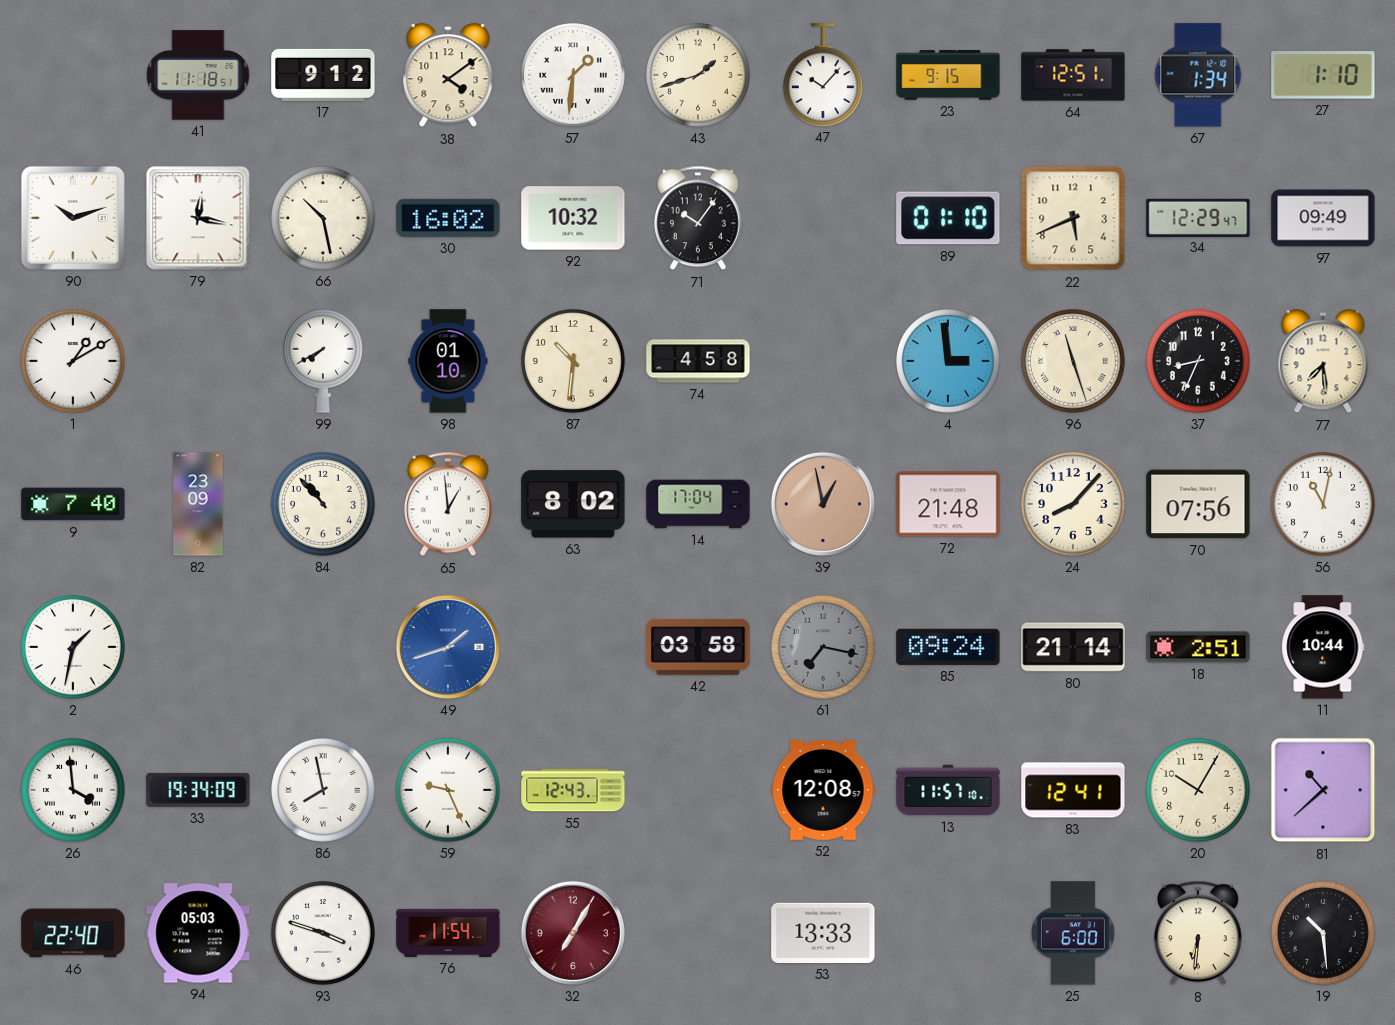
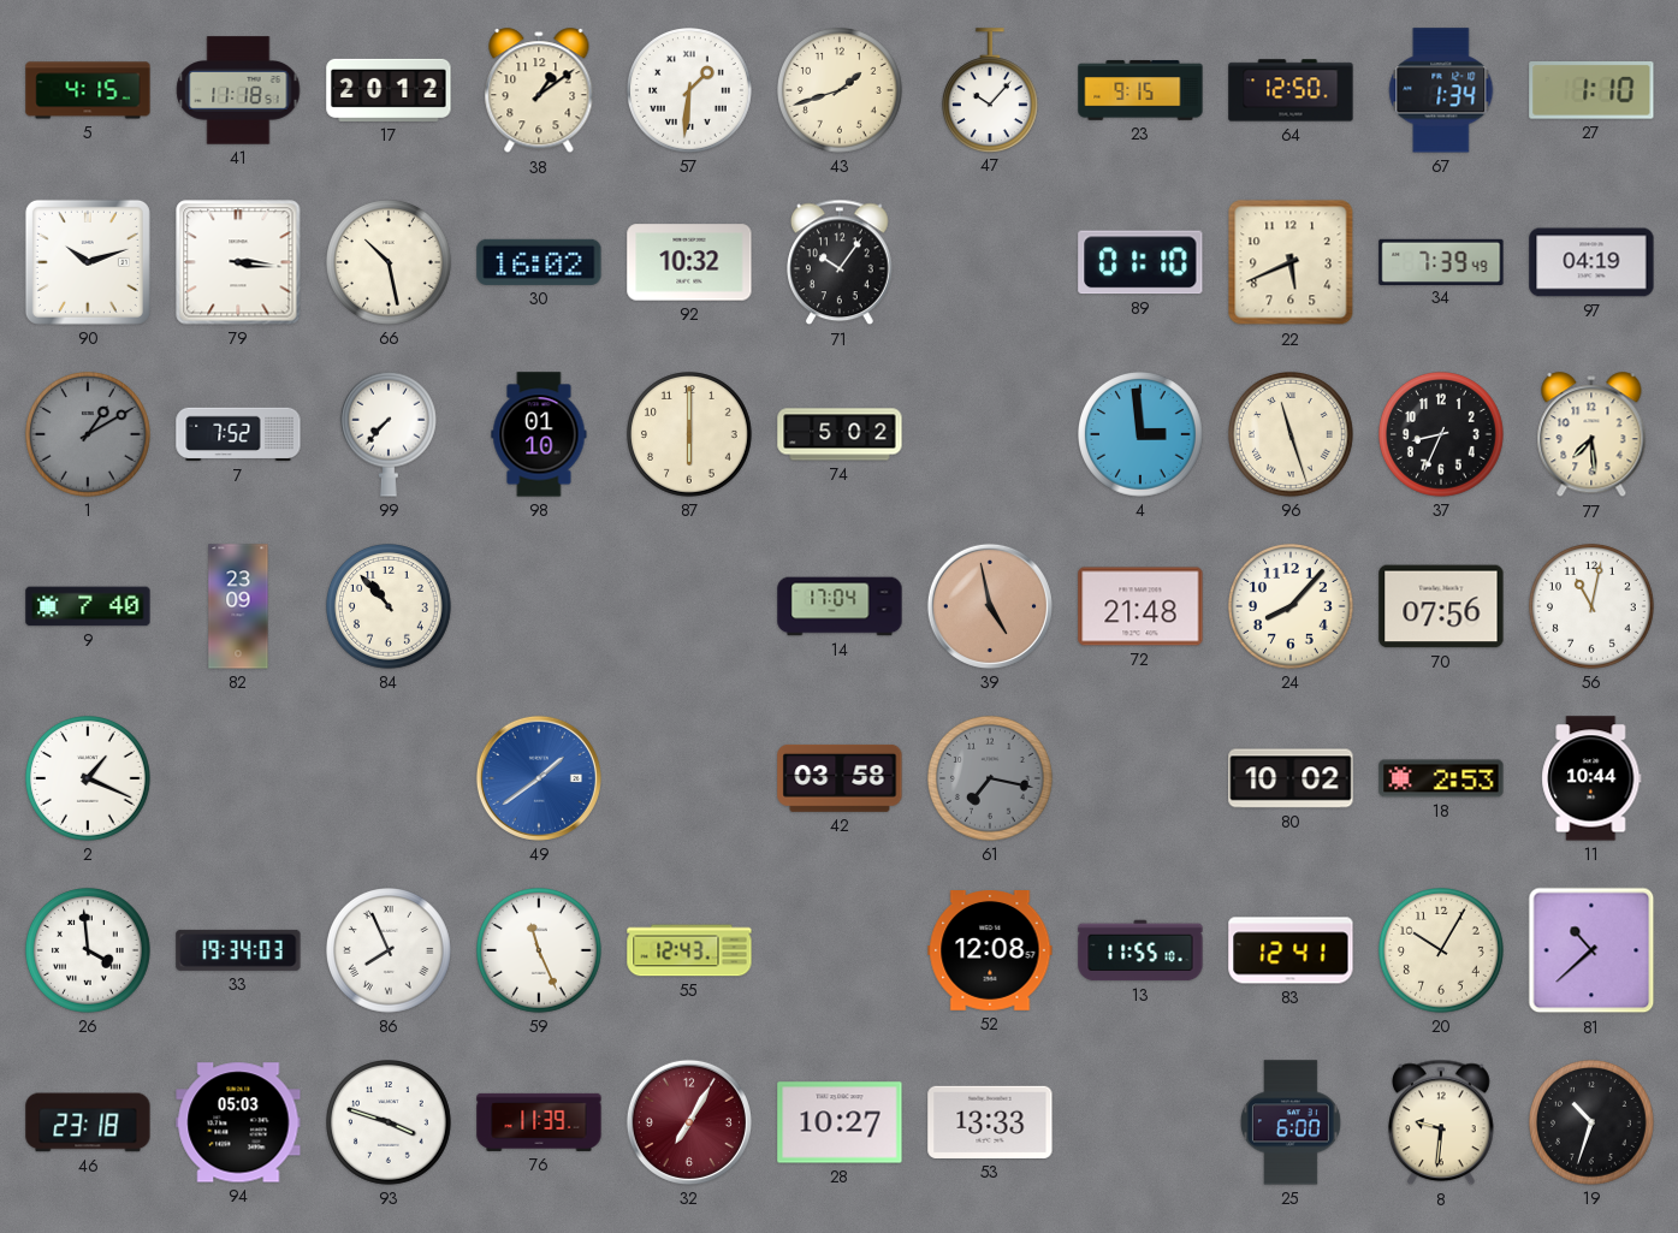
5: none -> 4:15
17: 9:12 -> 20:12
38: 4:09 -> 1:09
64: 12:51 -> 12:50
79: 12:17 -> 3:16
34: 12:29 -> 7:39
97: 09:49 -> 04:19
1 dial: white -> grey
7: none -> 7:52
99: 7:40 -> 7:37
87: 10:31 -> 6:00
74: 4:58 -> 5:02
65: 12:59 -> none
63: 8:02 -> none
39: 12:58 -> 4:58
2: 1:32 -> 1:19
49: 1:42 -> 1:39
85: 09:24 -> none
80: 21:14 -> 10:02
18: 2:51 -> 2:53
33: 19:34:09 -> 19:34:03
86: 7:58 -> 7:56
59: 9:26 -> 11:26
13: 11:57 -> 11:55
46: 22:40 -> 23:18
76: 11:54 -> 11:39
28: none -> 10:27
8: 6:31 -> 9:31
19: 10:29 -> 10:33
